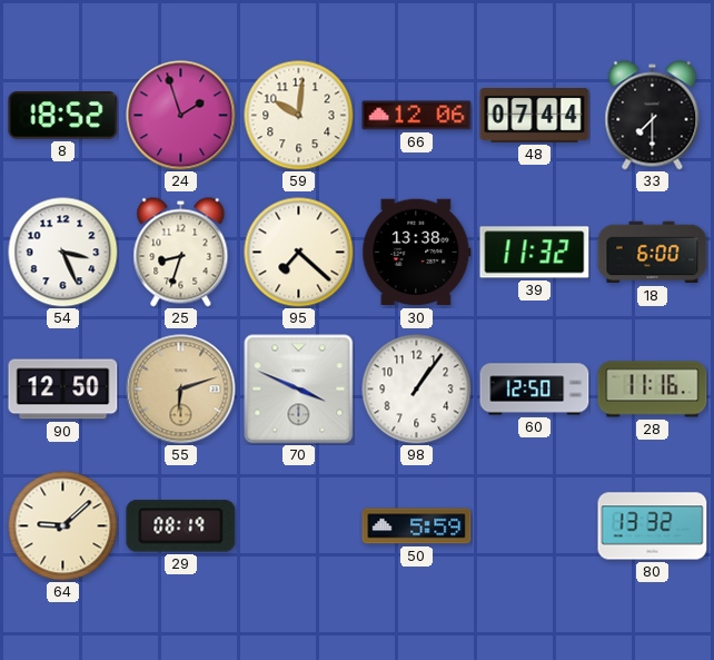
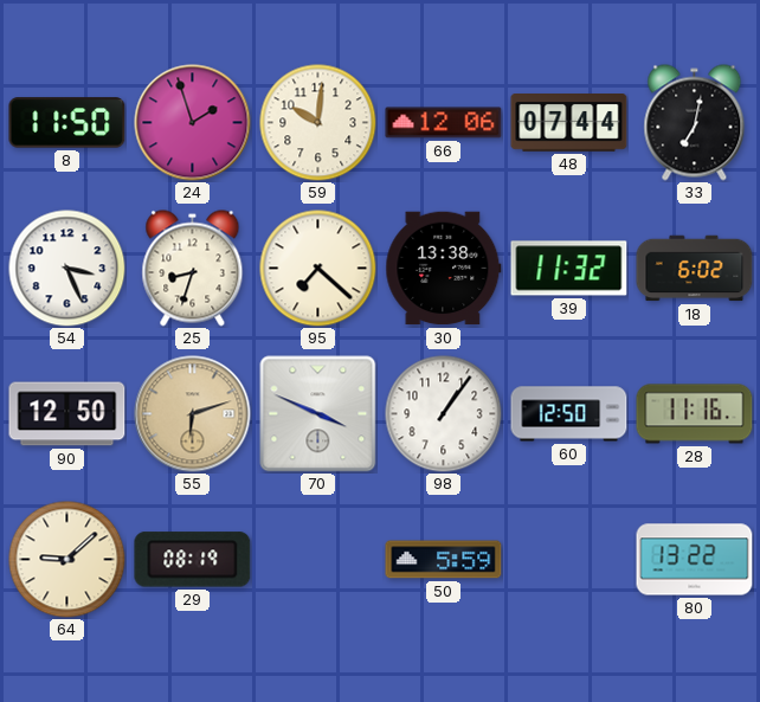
8: 18:52 -> 11:50
33: 7:30 -> 7:02
18: 6:00 -> 6:02
80: 13:32 -> 13:22
